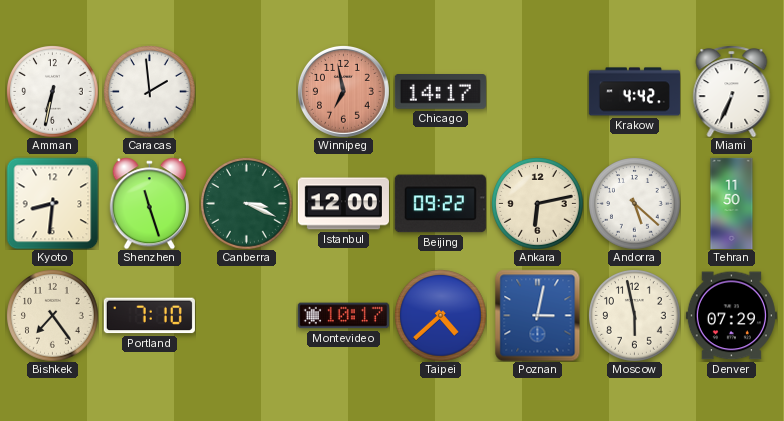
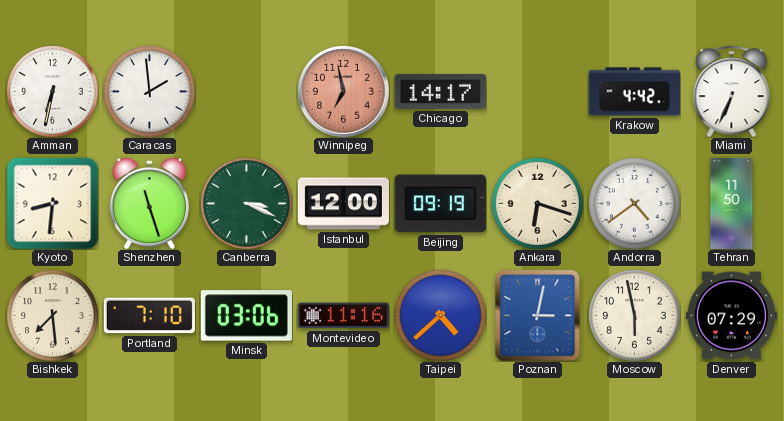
Beijing: 09:22 -> 09:19
Ankara: 6:13 -> 6:18
Andorra: 5:22 -> 4:39
Bishkek: 7:24 -> 7:29
Minsk: none -> 03:06
Montevideo: 10:17 -> 11:16
